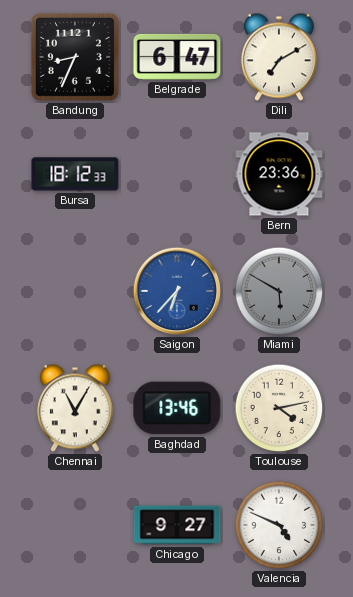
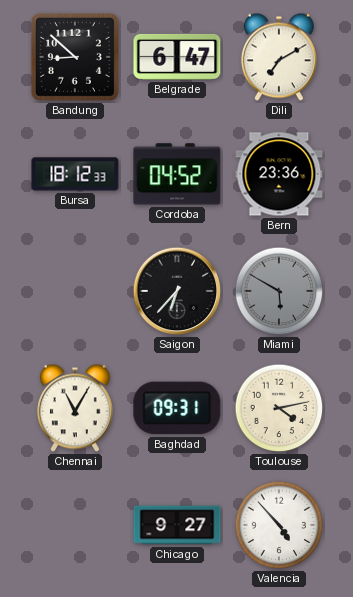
Bandung: 8:34 -> 8:52
Cordoba: none -> 04:52
Saigon dial: blue -> black
Baghdad: 13:46 -> 09:31
Valencia: 4:49 -> 4:53
